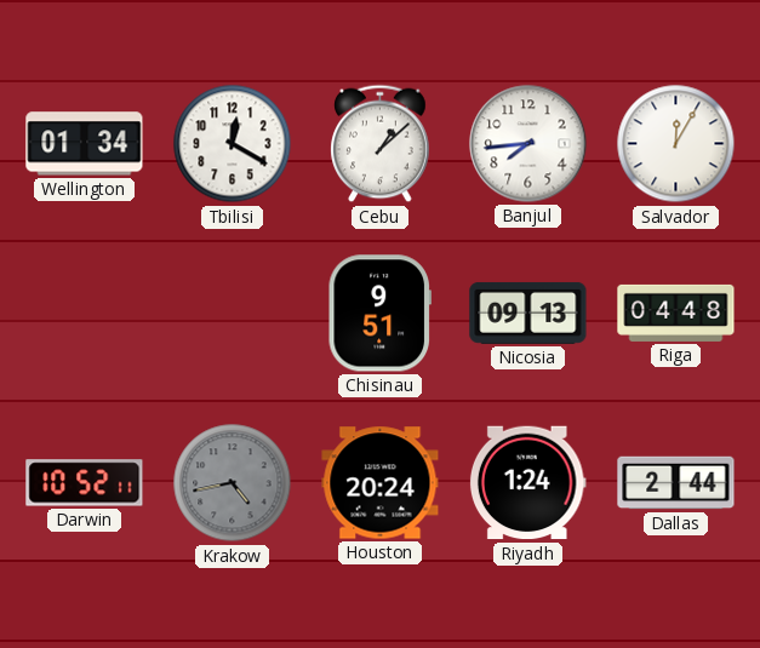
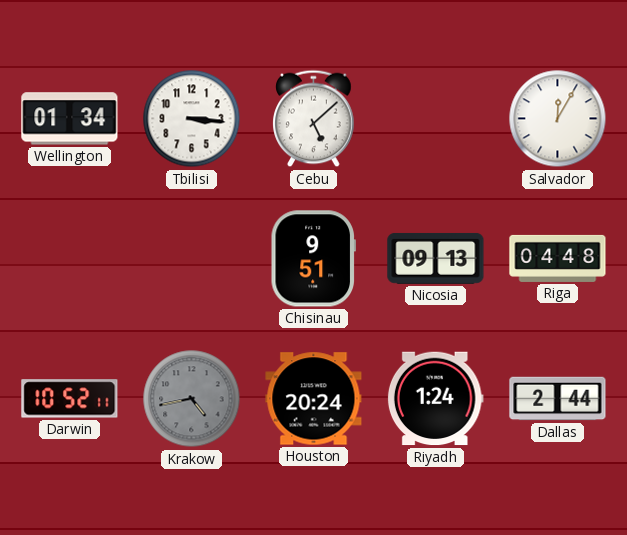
Tbilisi: 12:20 -> 3:16
Cebu: 1:08 -> 5:08
Banjul: 7:44 -> none
